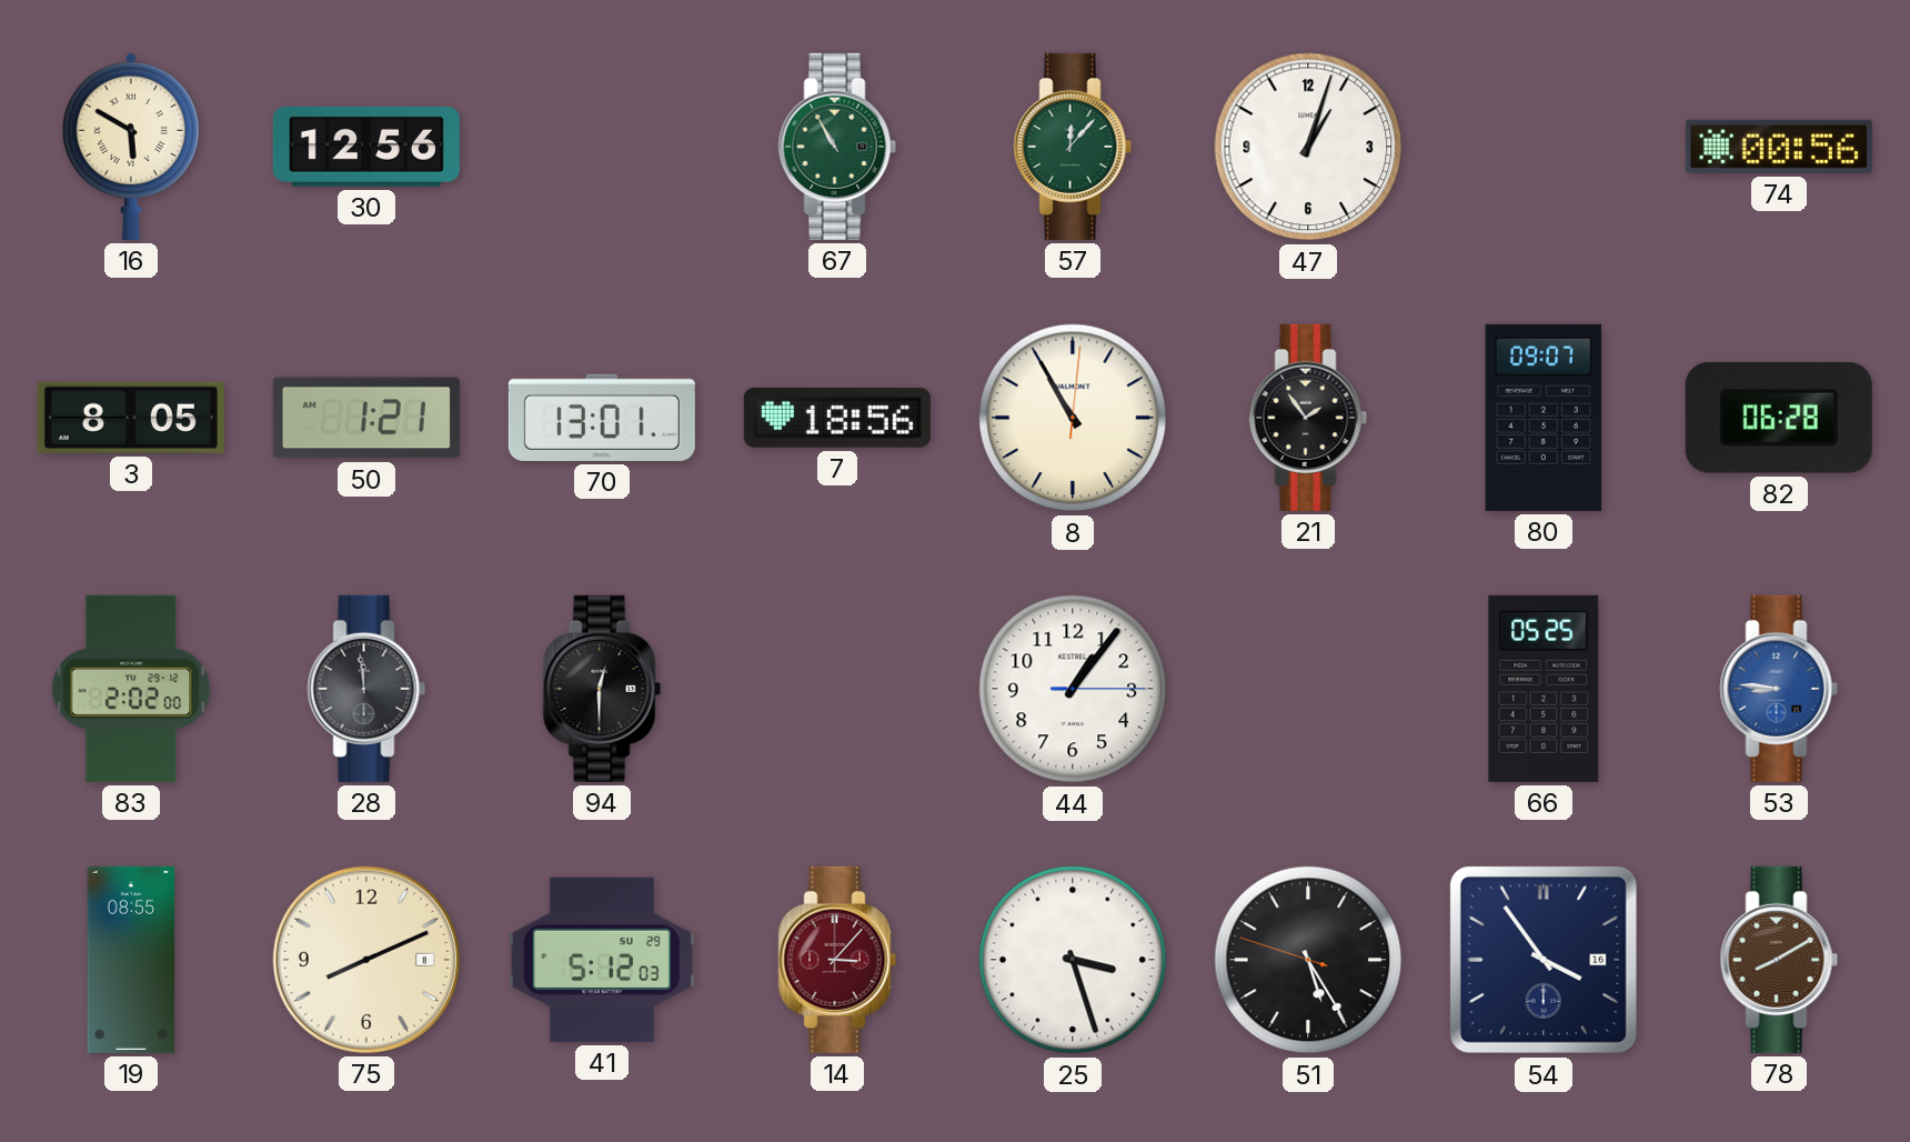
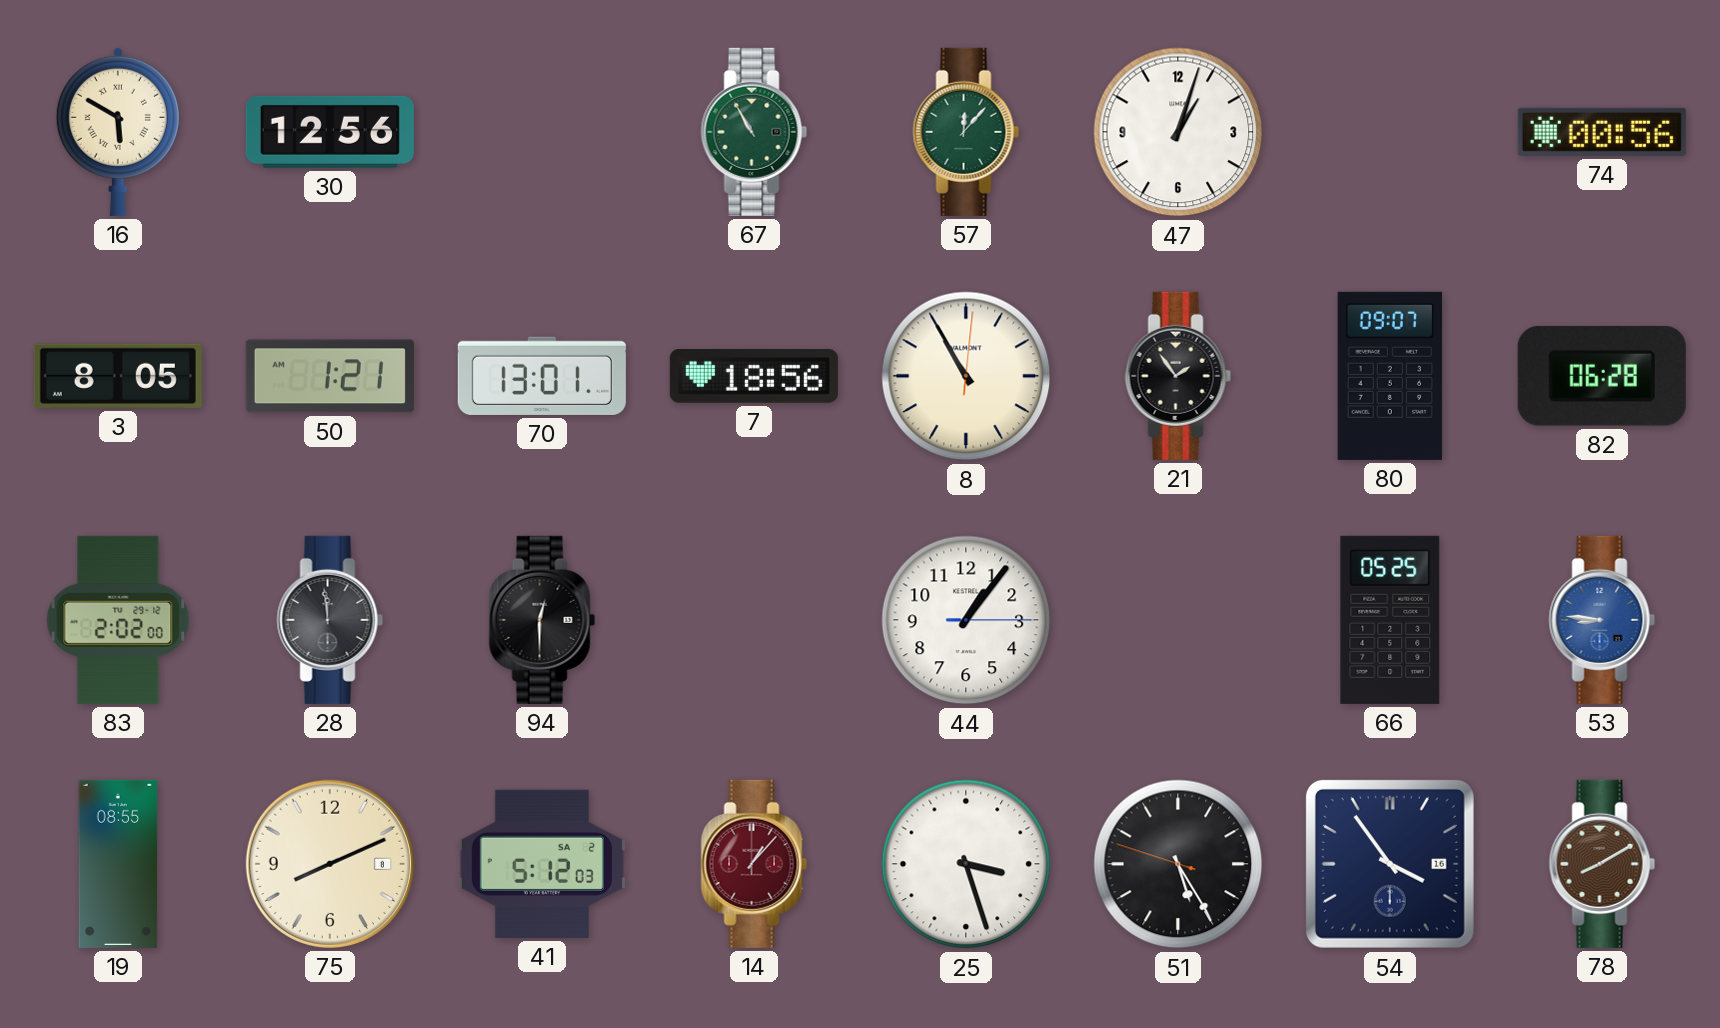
41 date: SU 29 -> SA 2
14: 3:07 -> 1:07
